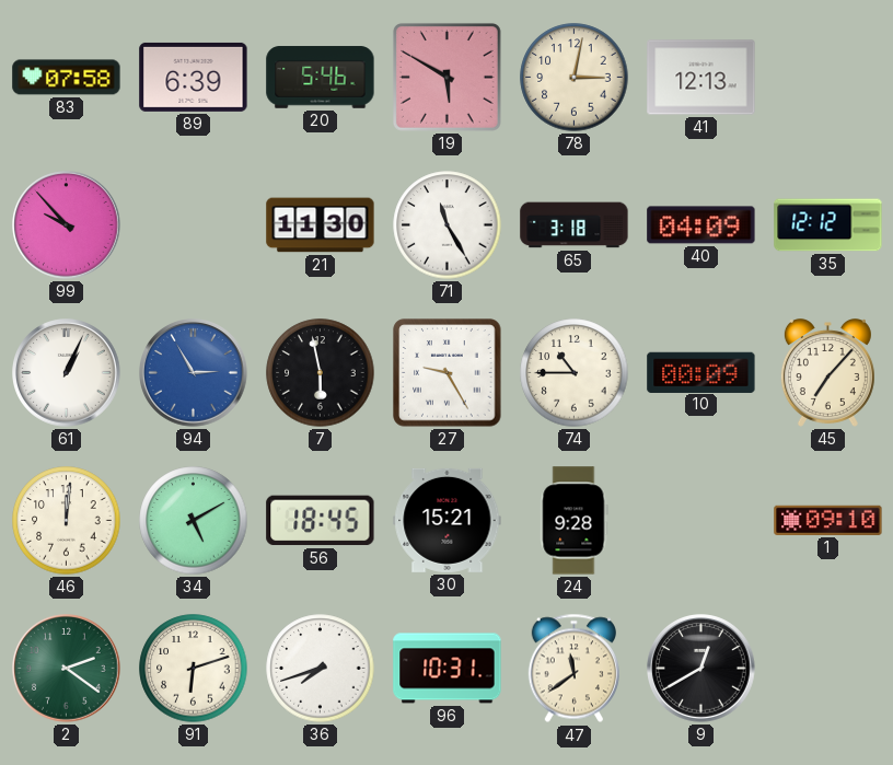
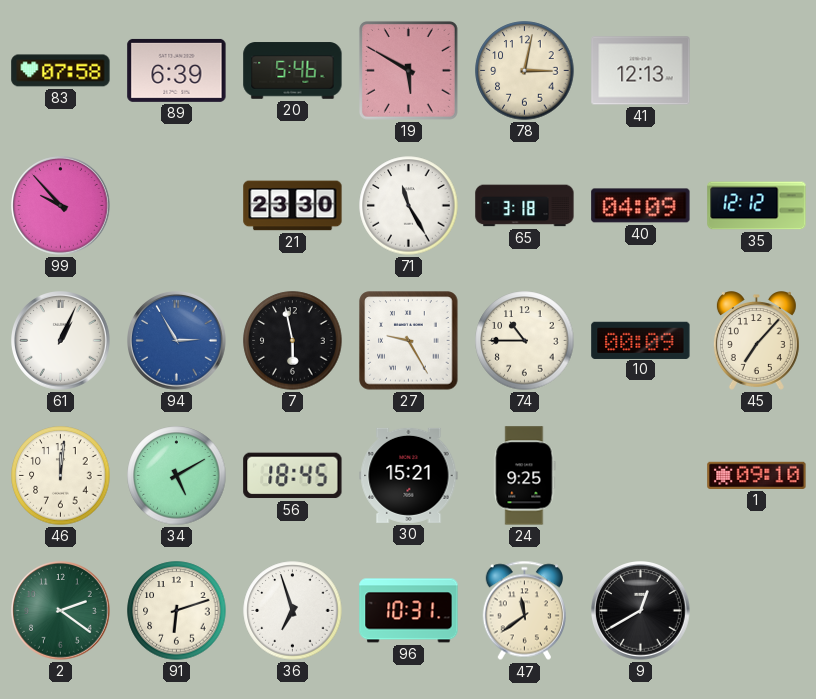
21: 11:30 -> 23:30
24: 9:28 -> 9:25
36: 7:42 -> 6:57
